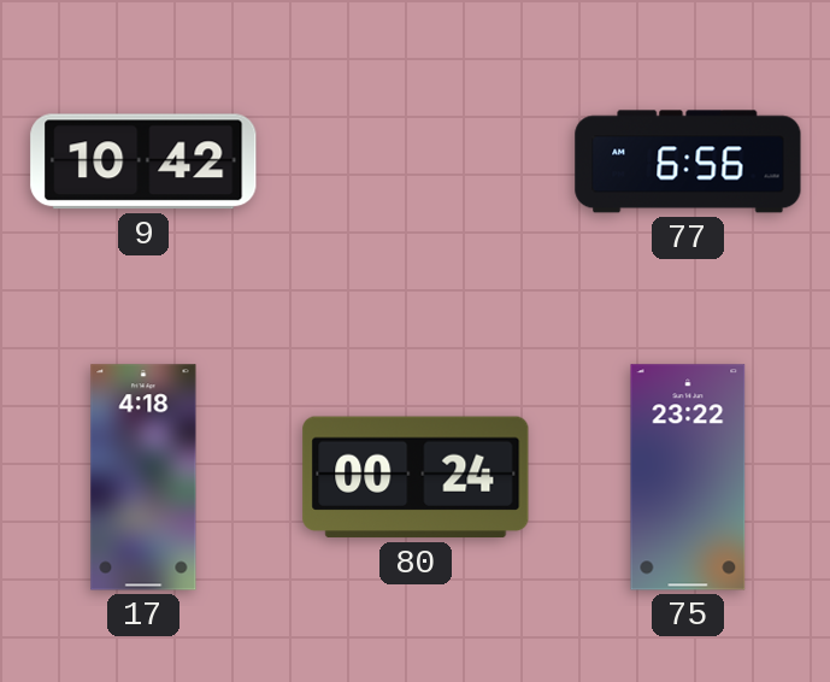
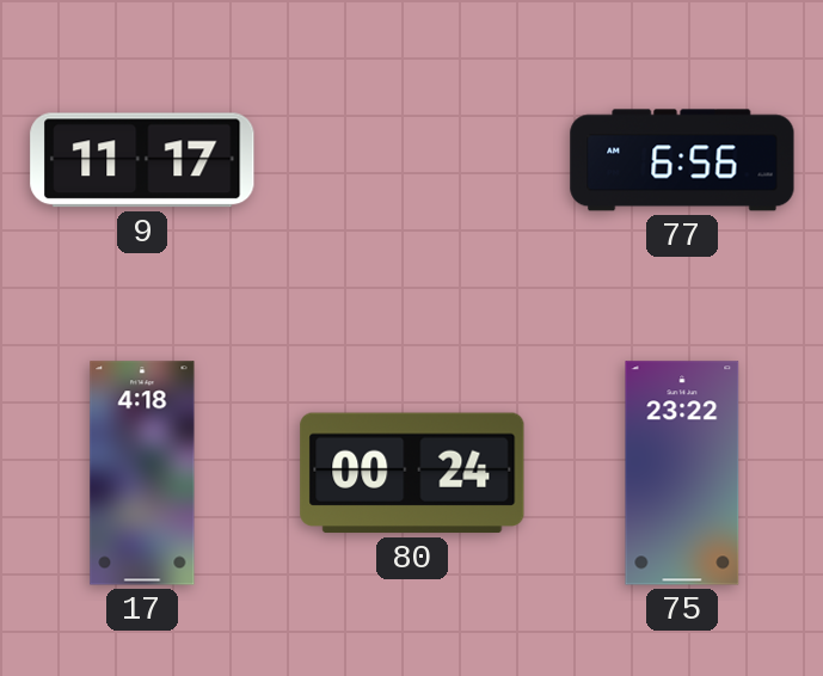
9: 10:42 -> 11:17
